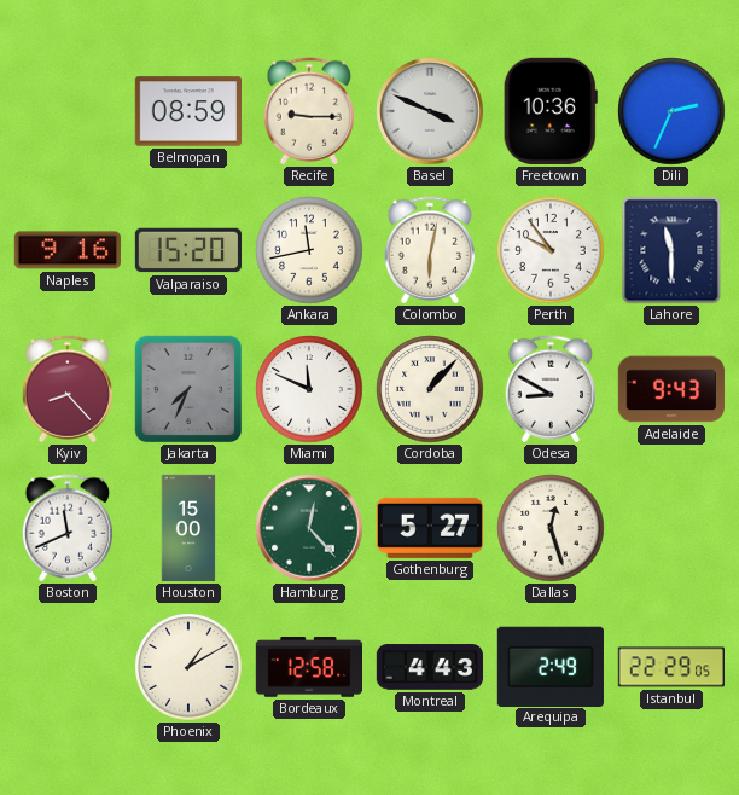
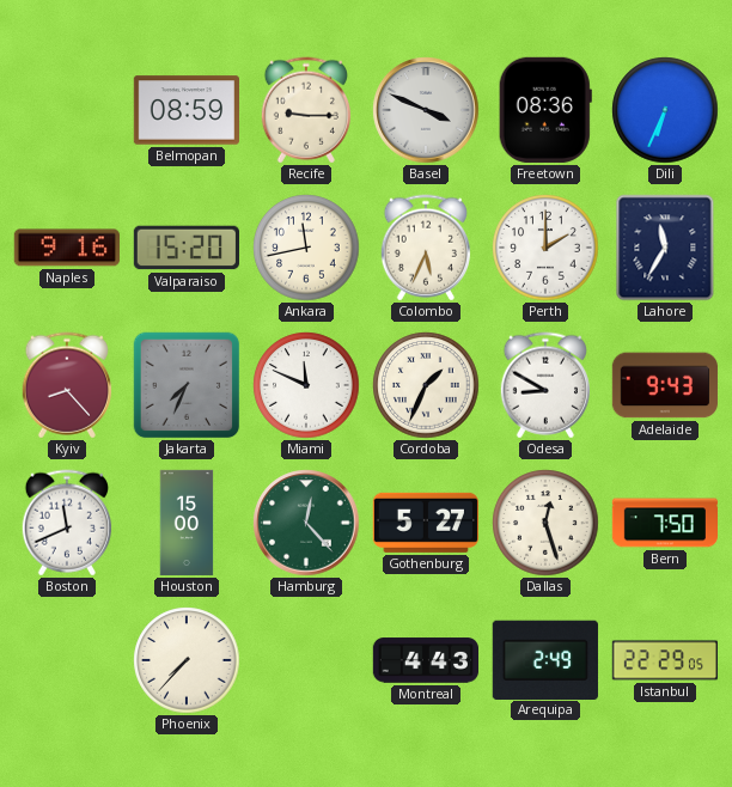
Freetown: 10:36 -> 08:36
Dili: 2:34 -> 6:34
Colombo: 6:02 -> 5:34
Perth: 9:54 -> 2:00
Lahore: 11:30 -> 11:35
Cordoba: 1:07 -> 1:34
Bern: none -> 7:50
Phoenix: 1:10 -> 7:37
Bordeaux: 12:58 -> none
